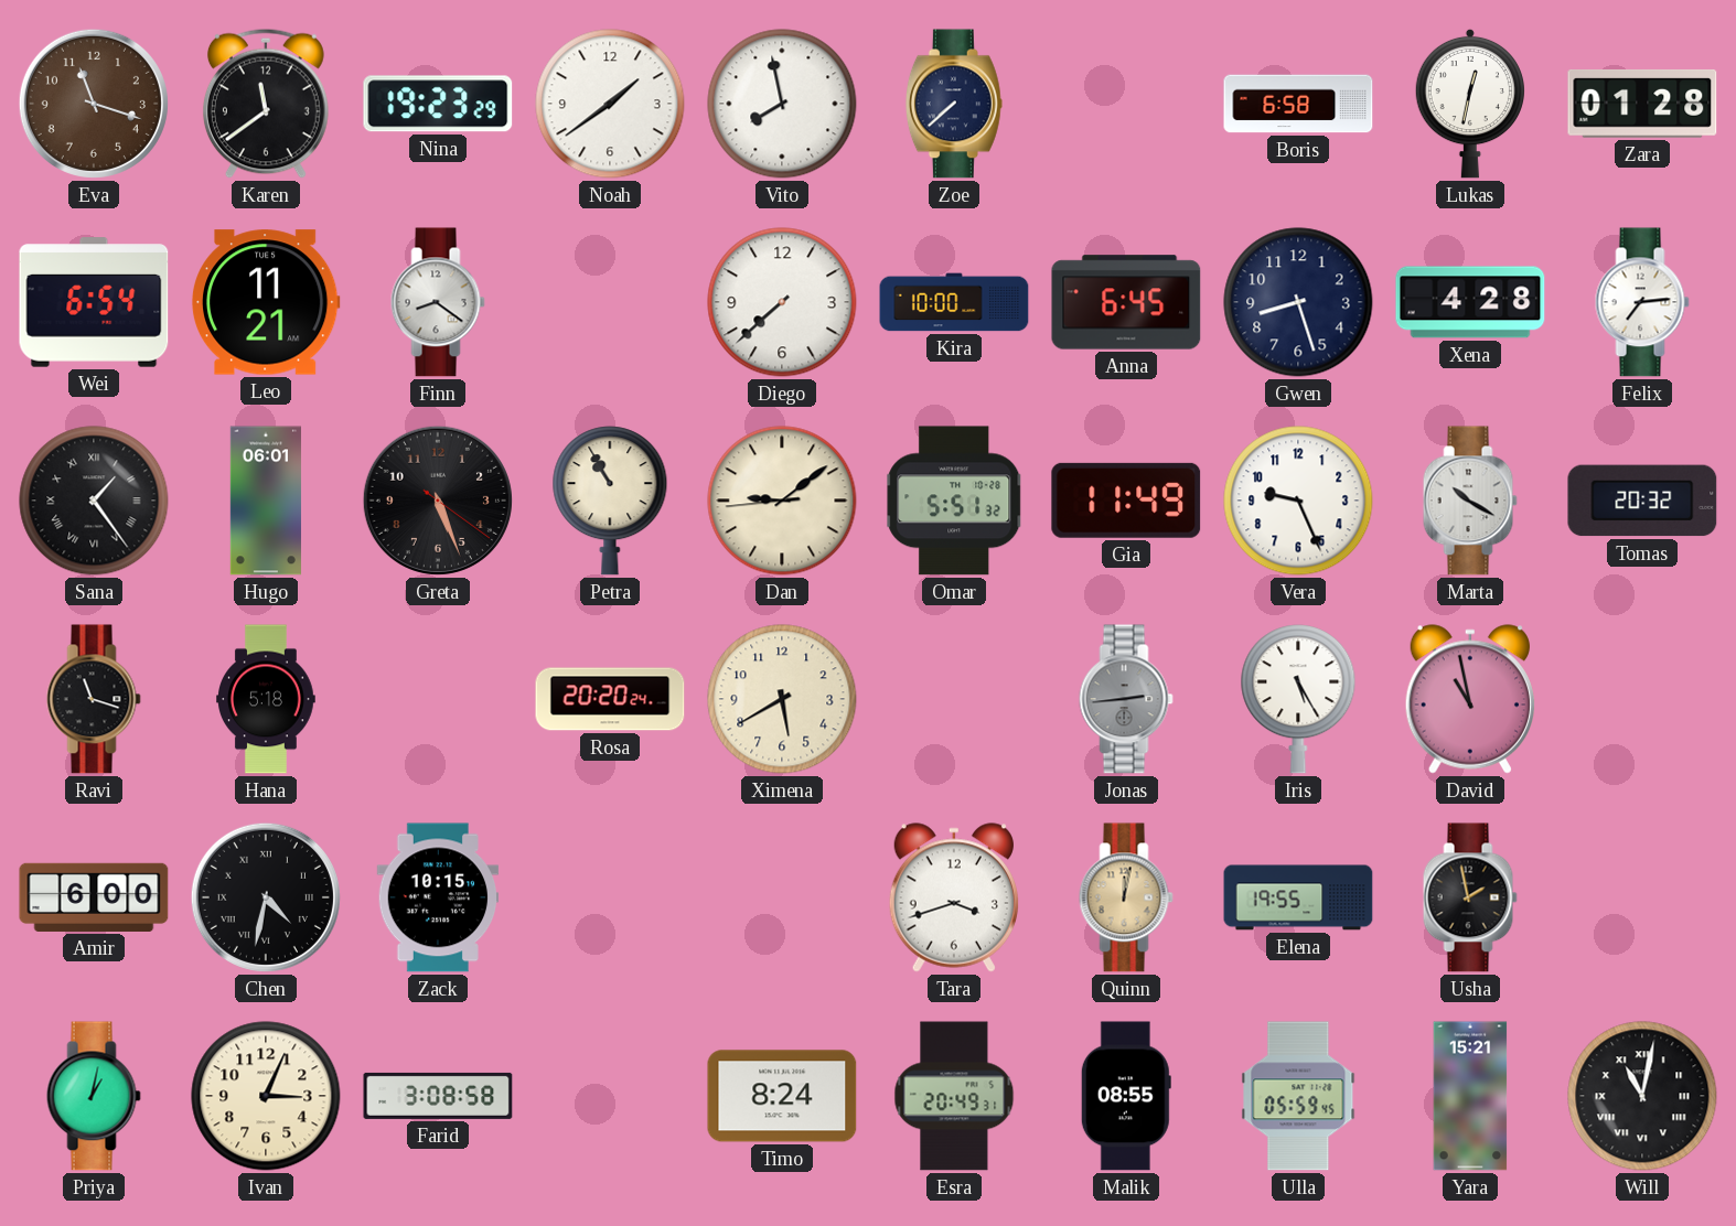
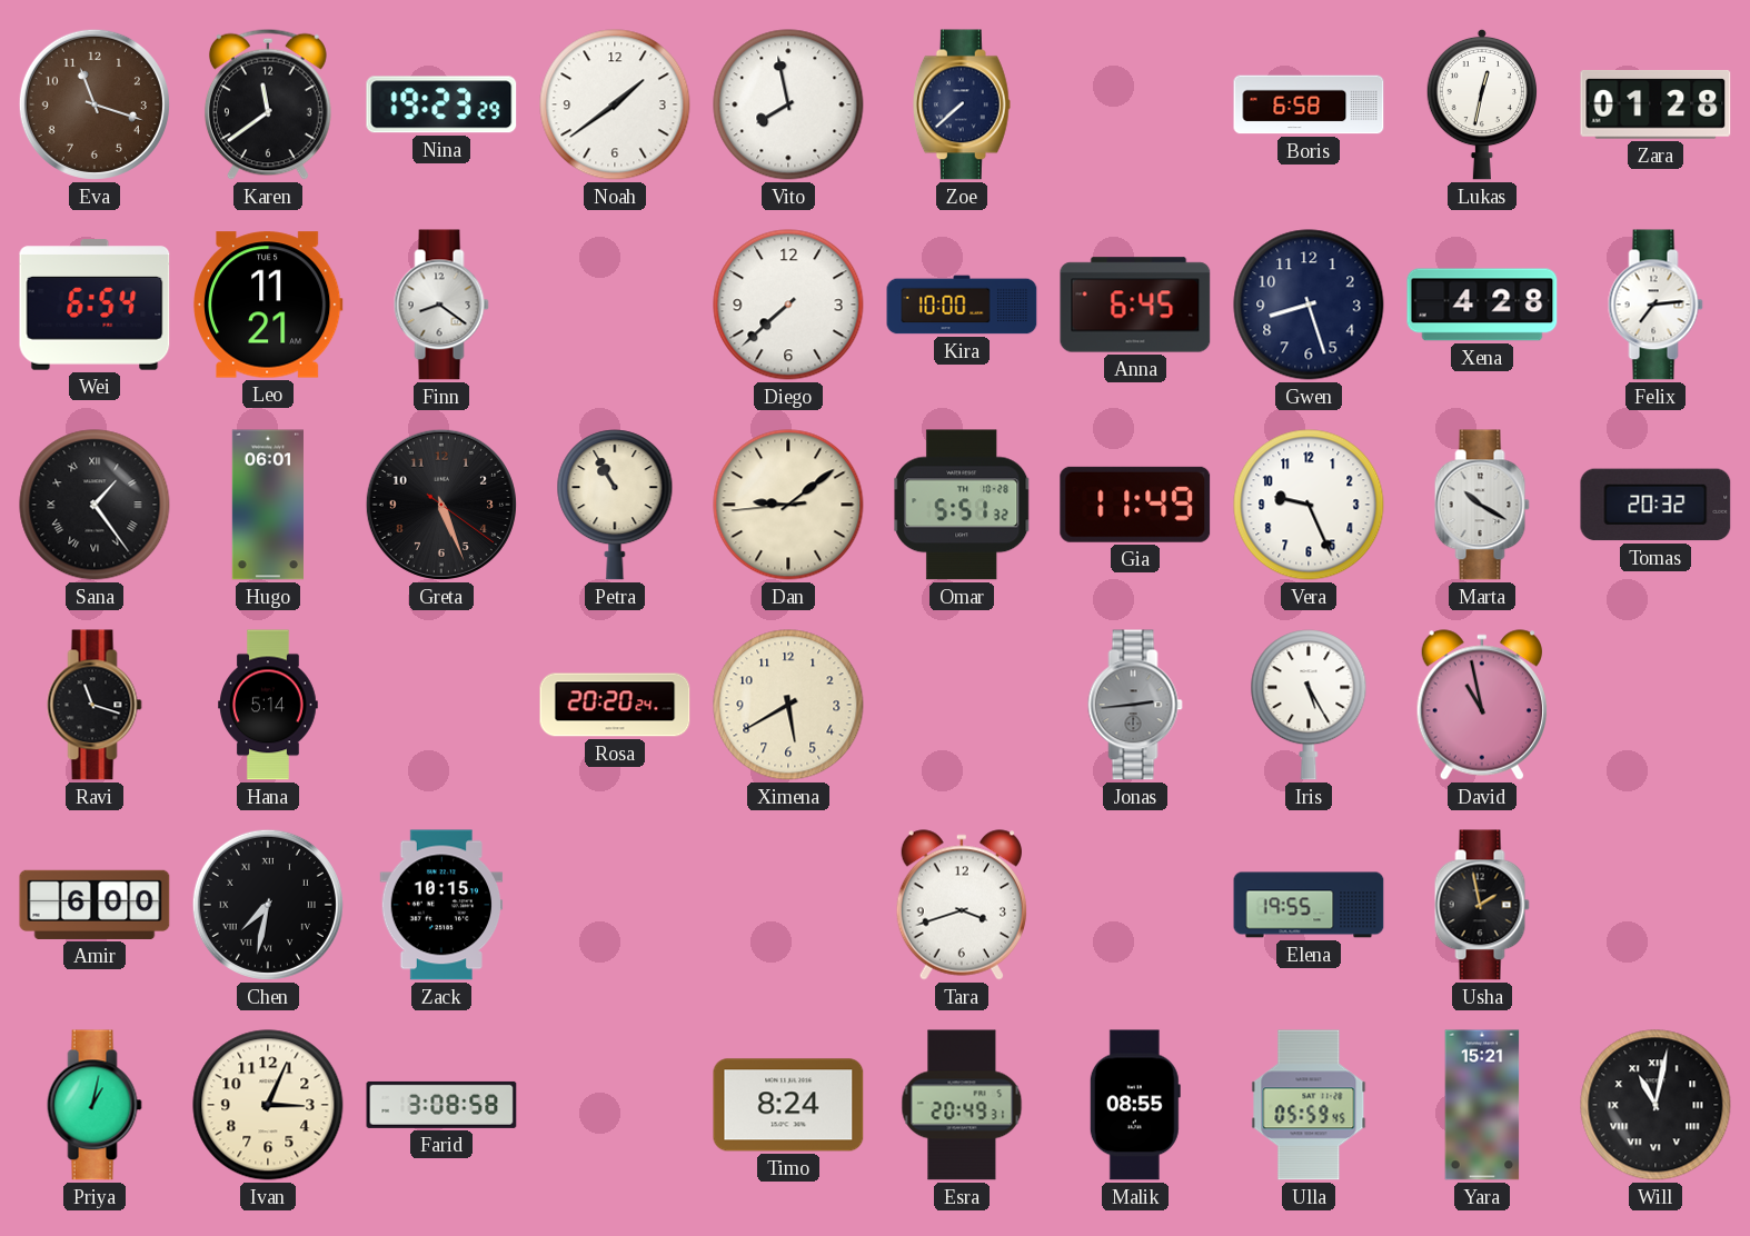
Hana: 5:18 -> 5:14
Chen: 4:32 -> 7:32
Quinn: 12:02 -> none
